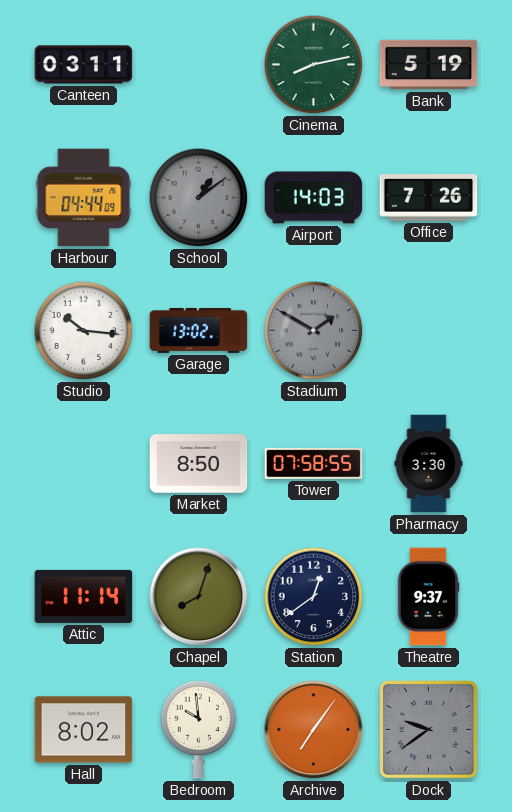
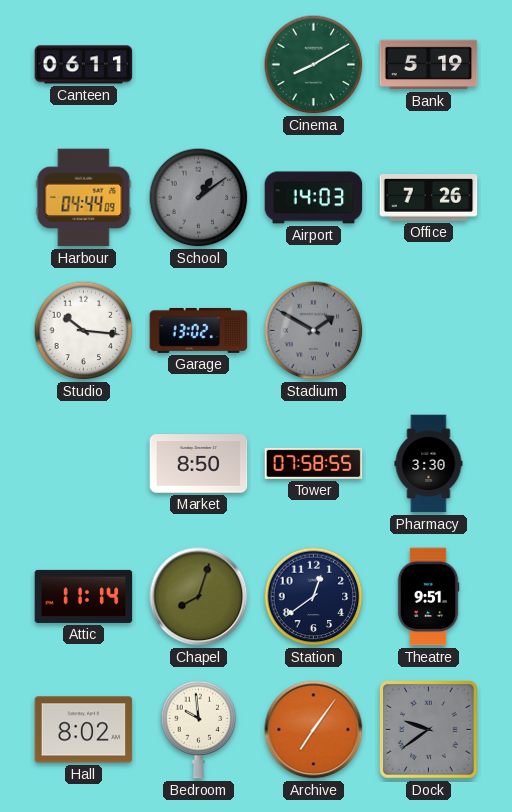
Canteen: 03:11 -> 06:11
Cinema: 8:13 -> 8:10
Theatre: 9:37 -> 9:51
